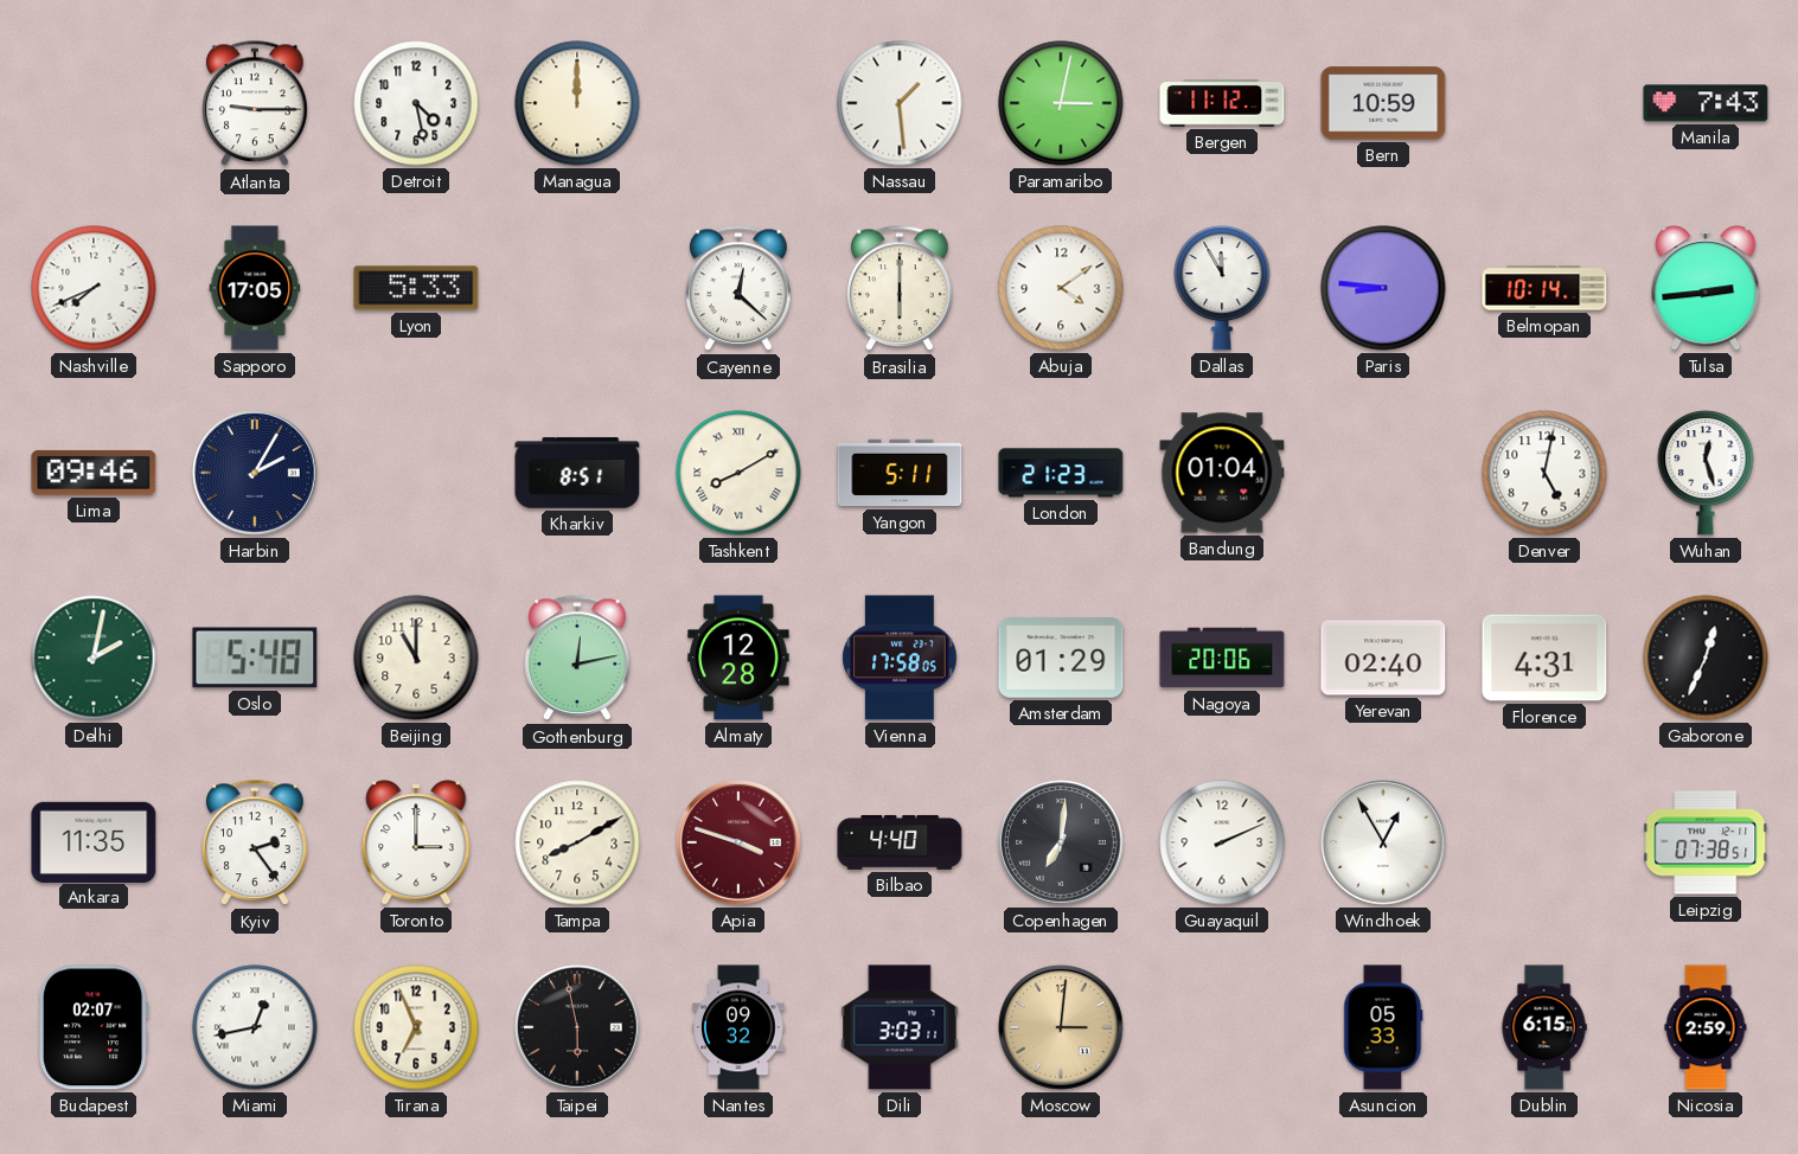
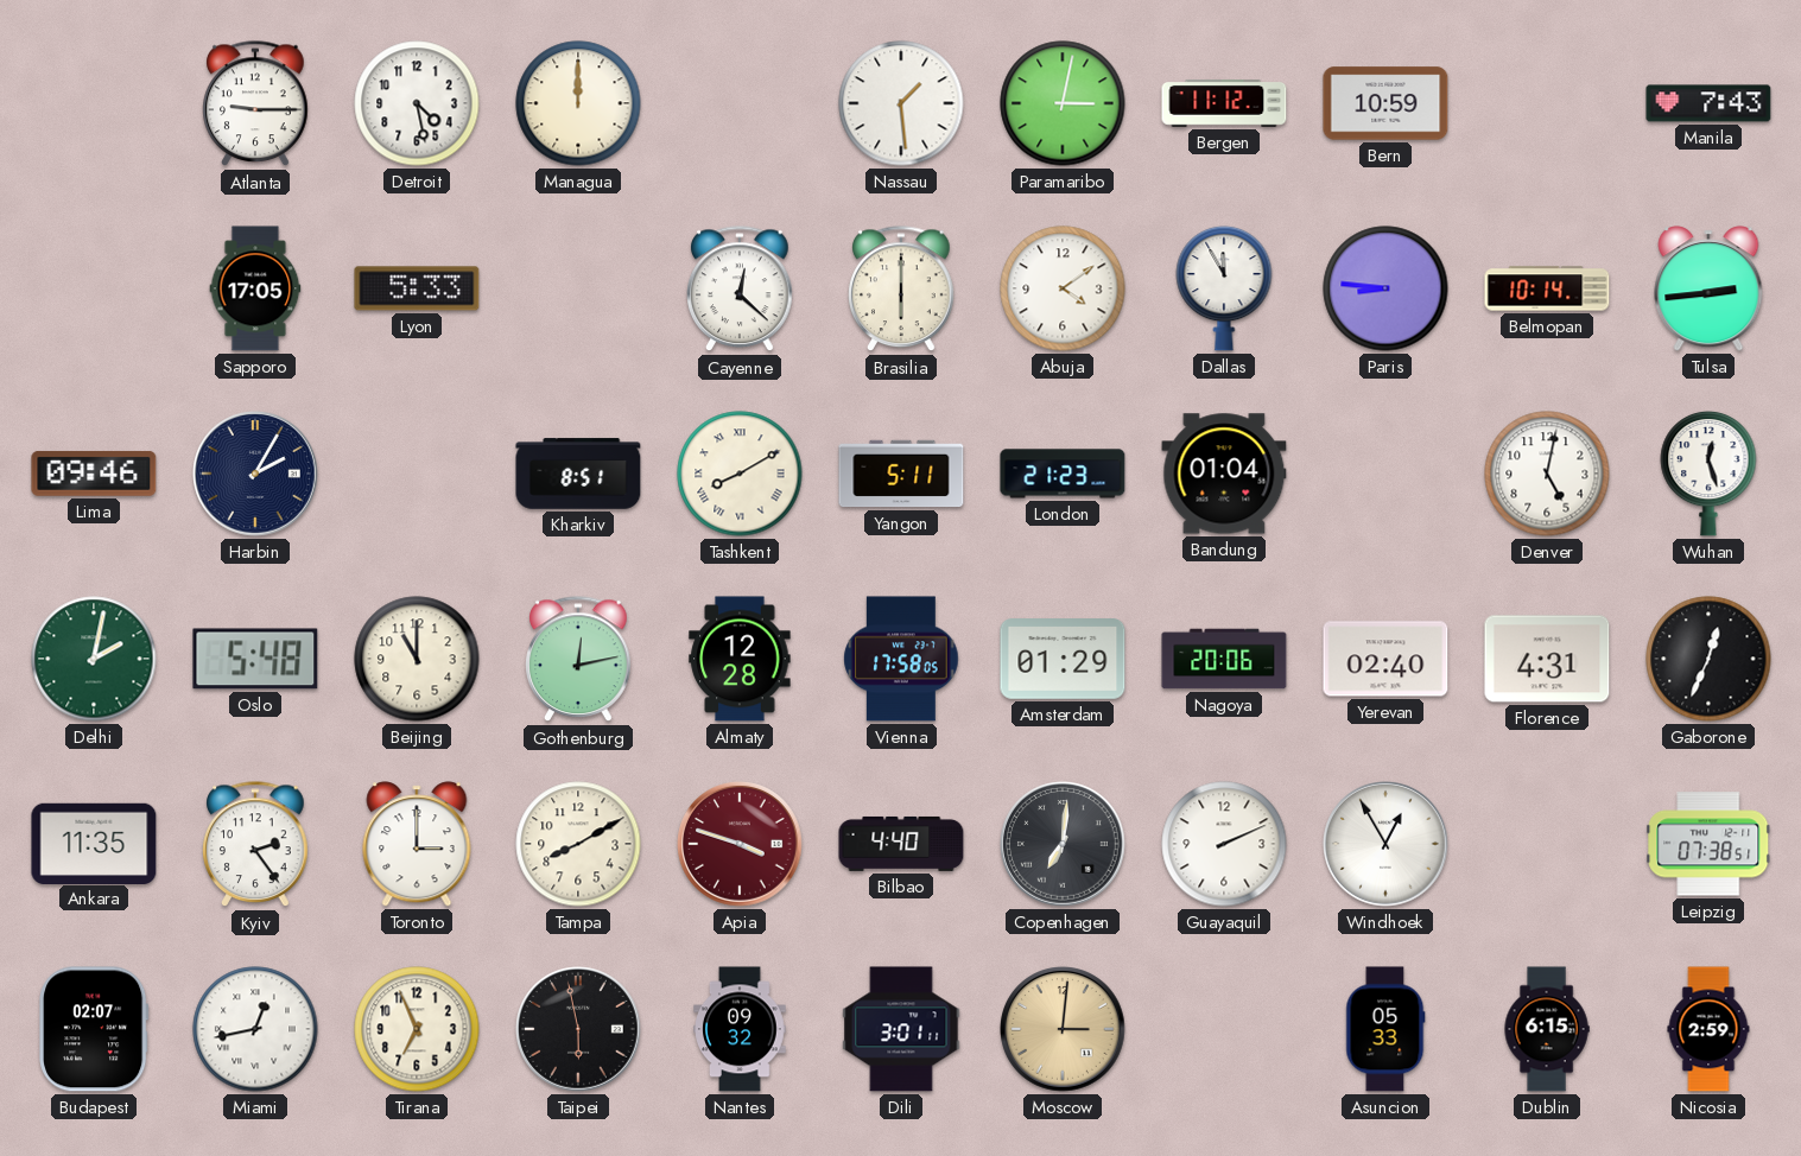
Nashville: 7:41 -> none
Dili: 3:03 -> 3:01
